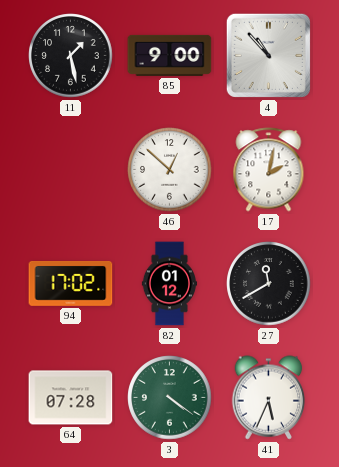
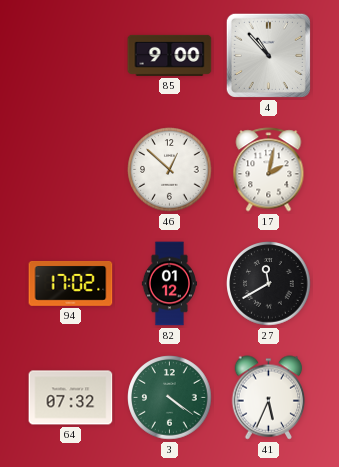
11: 1:28 -> none
64: 07:28 -> 07:32
